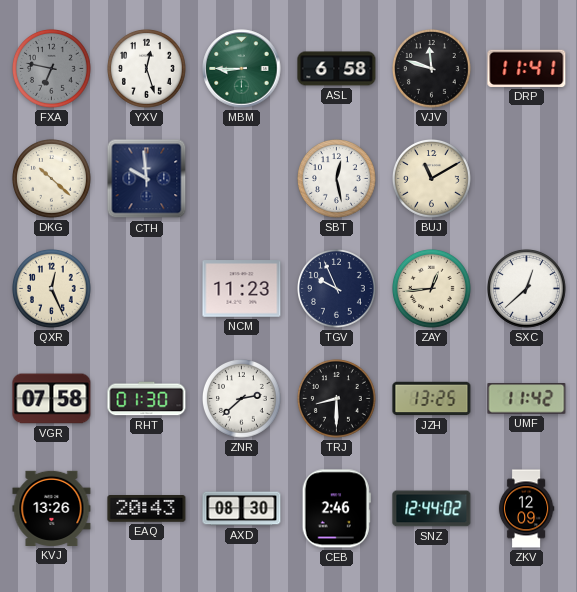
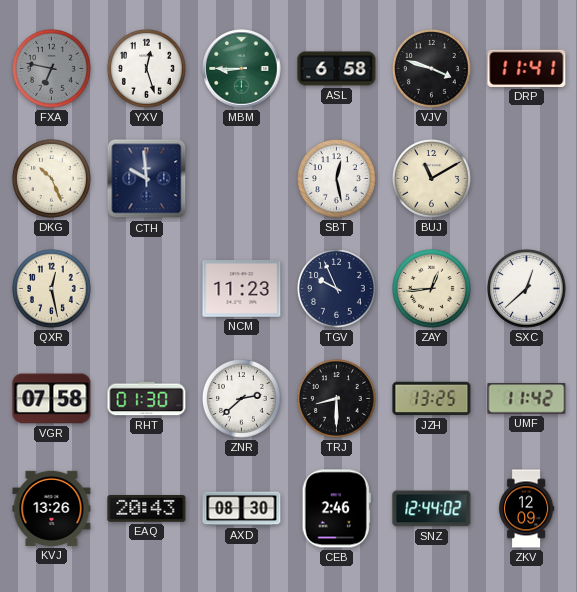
VJV: 11:48 -> 3:48
DKG: 10:22 -> 10:26
QXR: 12:26 -> 12:28
